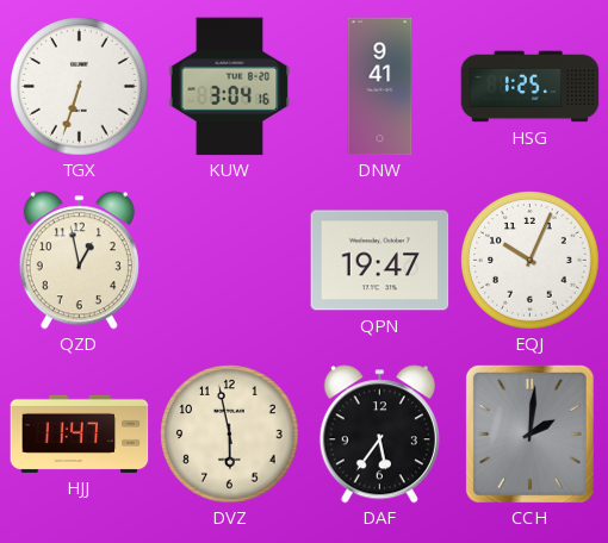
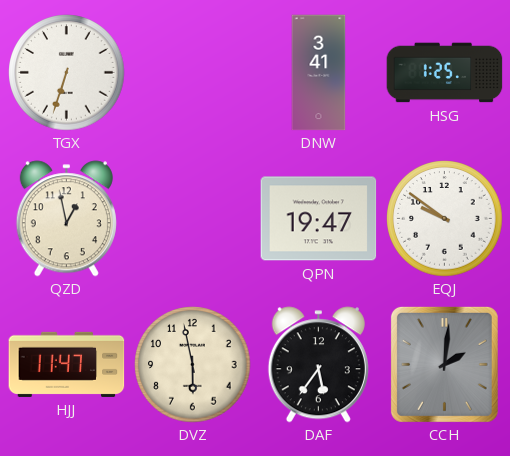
KUW: 3:04 -> none
DNW: 9:41 -> 3:41
EQJ: 10:04 -> 9:51
